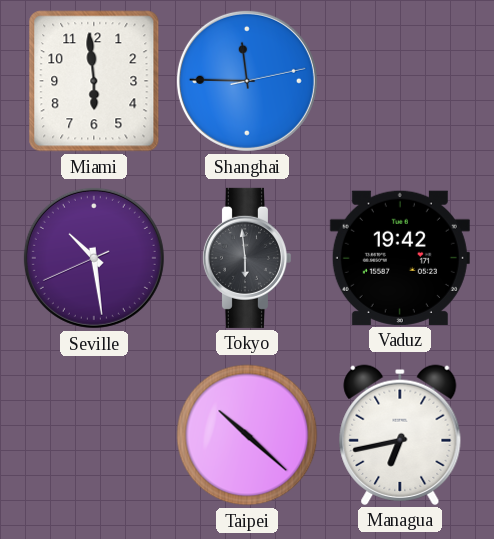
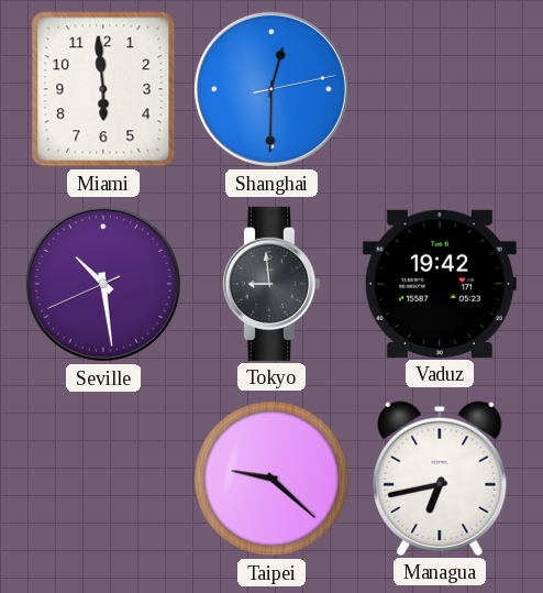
Shanghai: 11:45 -> 12:30
Tokyo: 5:59 -> 8:59
Taipei: 10:22 -> 9:22
